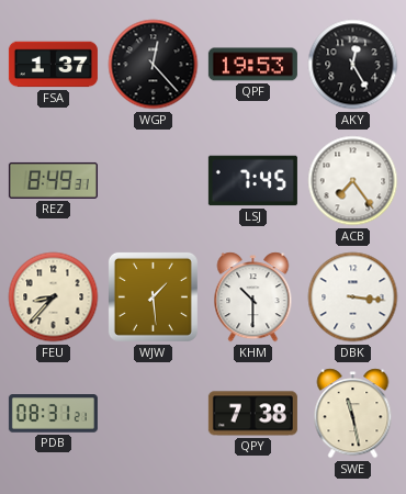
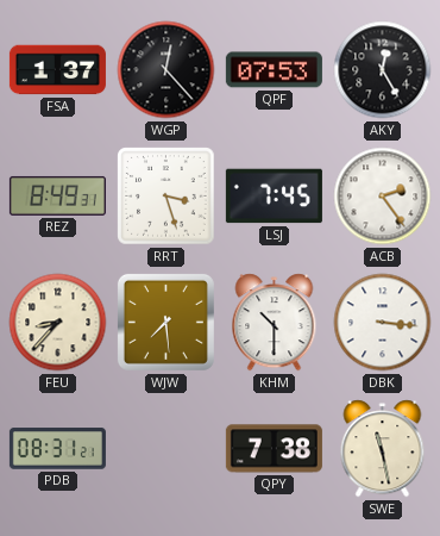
QPF: 19:53 -> 07:53
RRT: none -> 3:27
ACB: 7:24 -> 2:24
WJW: 1:29 -> 7:29
